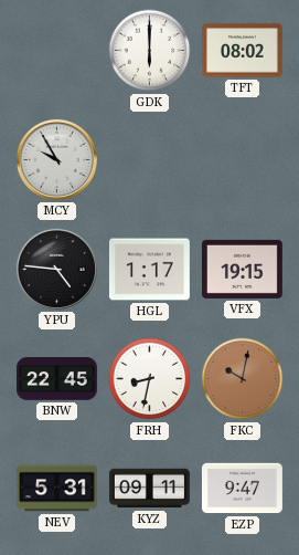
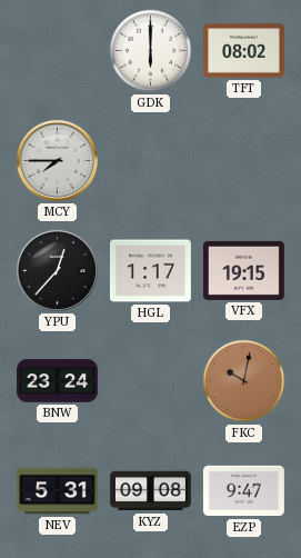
MCY: 9:55 -> 7:45
YPU: 4:46 -> 12:37
BNW: 22:45 -> 23:24
FRH: 8:32 -> none
KYZ: 09:11 -> 09:08
